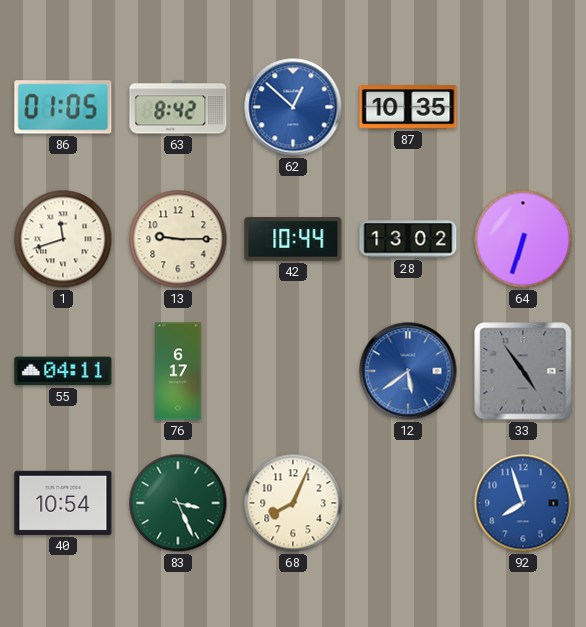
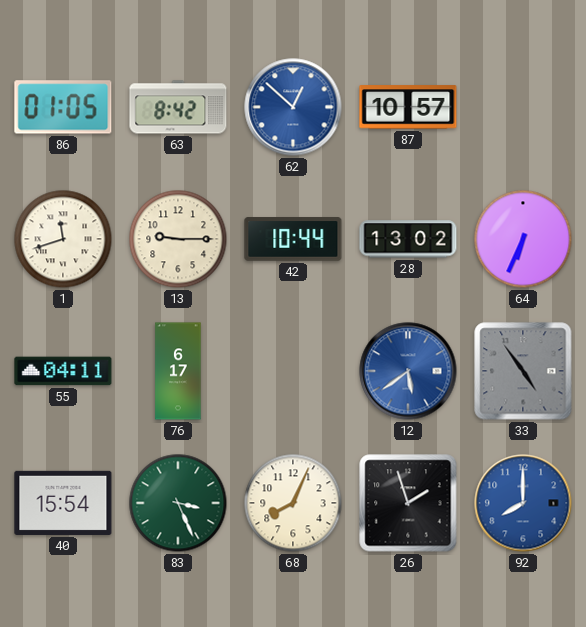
87: 10:35 -> 10:57
64: 6:33 -> 6:34
40: 10:54 -> 15:54
26: none -> 1:57
92: 7:57 -> 8:00
